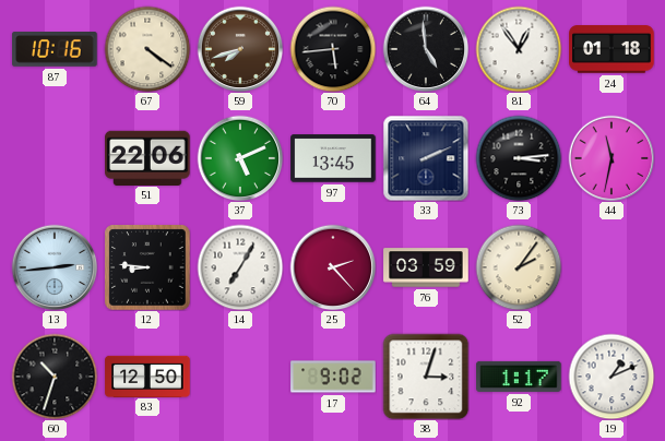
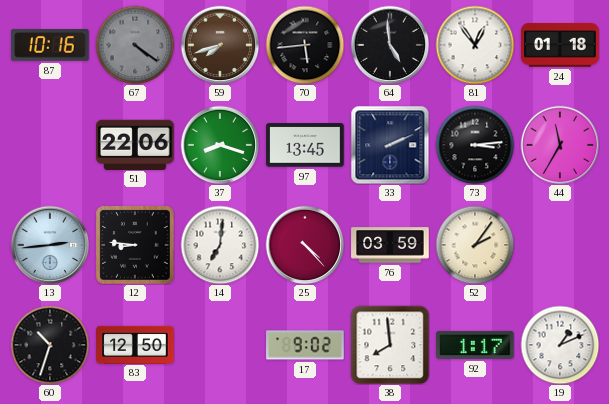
67 dial: cream -> grey
37: 5:11 -> 8:18
44: 11:32 -> 11:35
14: 7:05 -> 7:01
25: 2:23 -> 4:23
38: 3:03 -> 7:59
